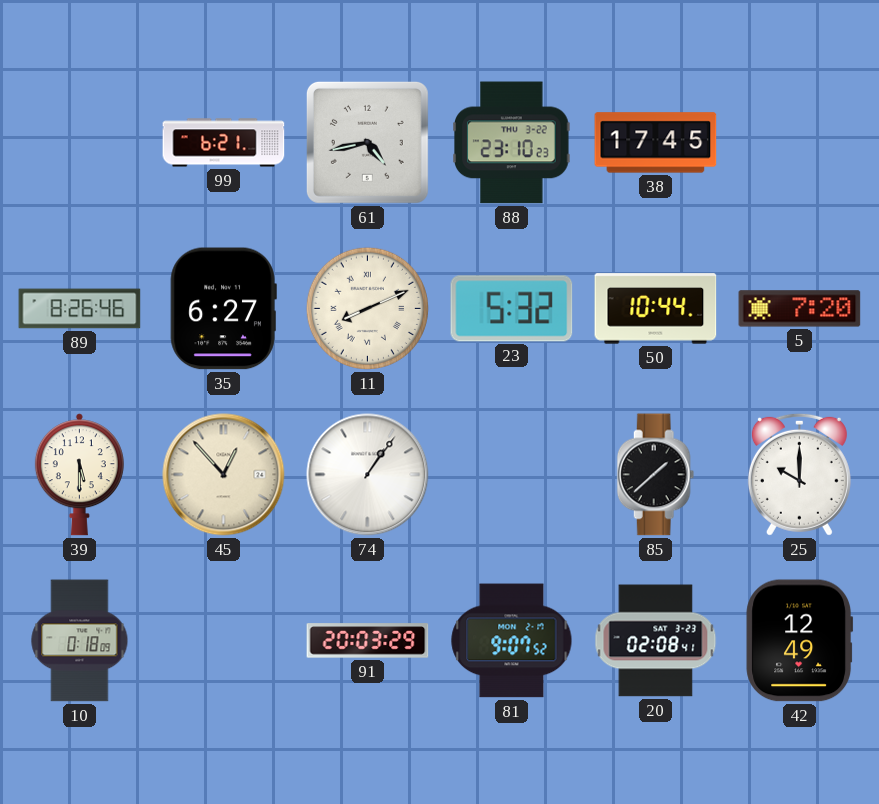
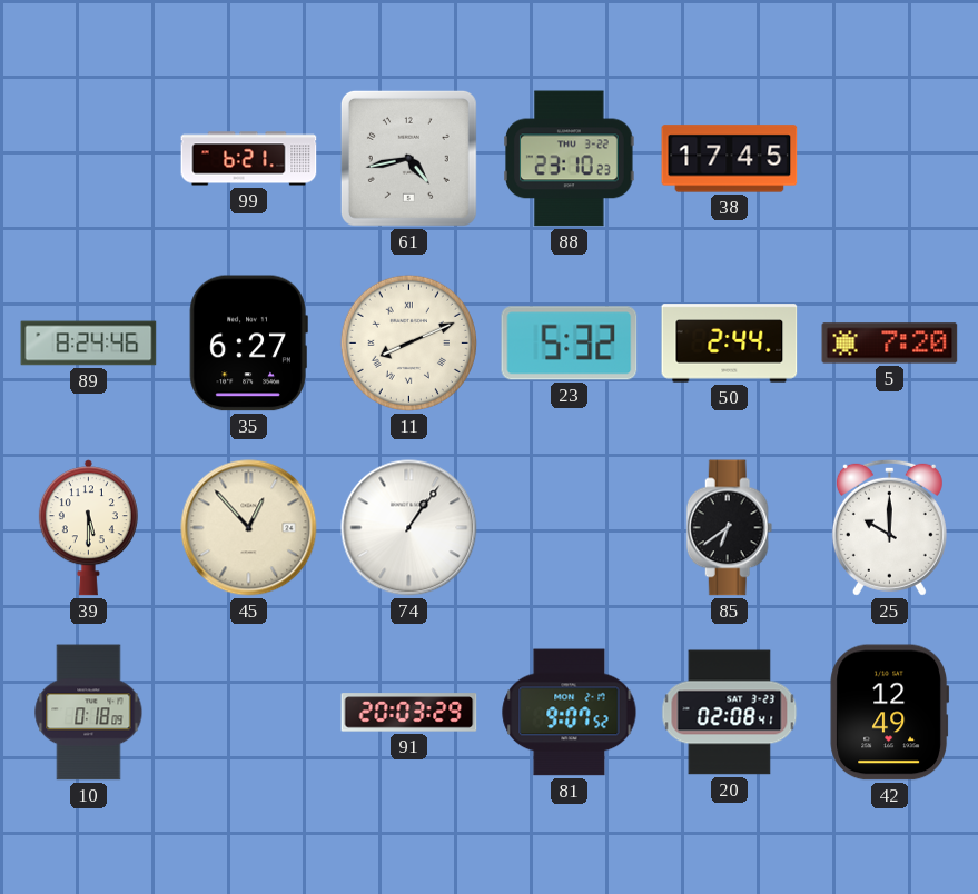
89: 8:26 -> 8:24
50: 10:44 -> 2:44
85: 1:38 -> 6:39
